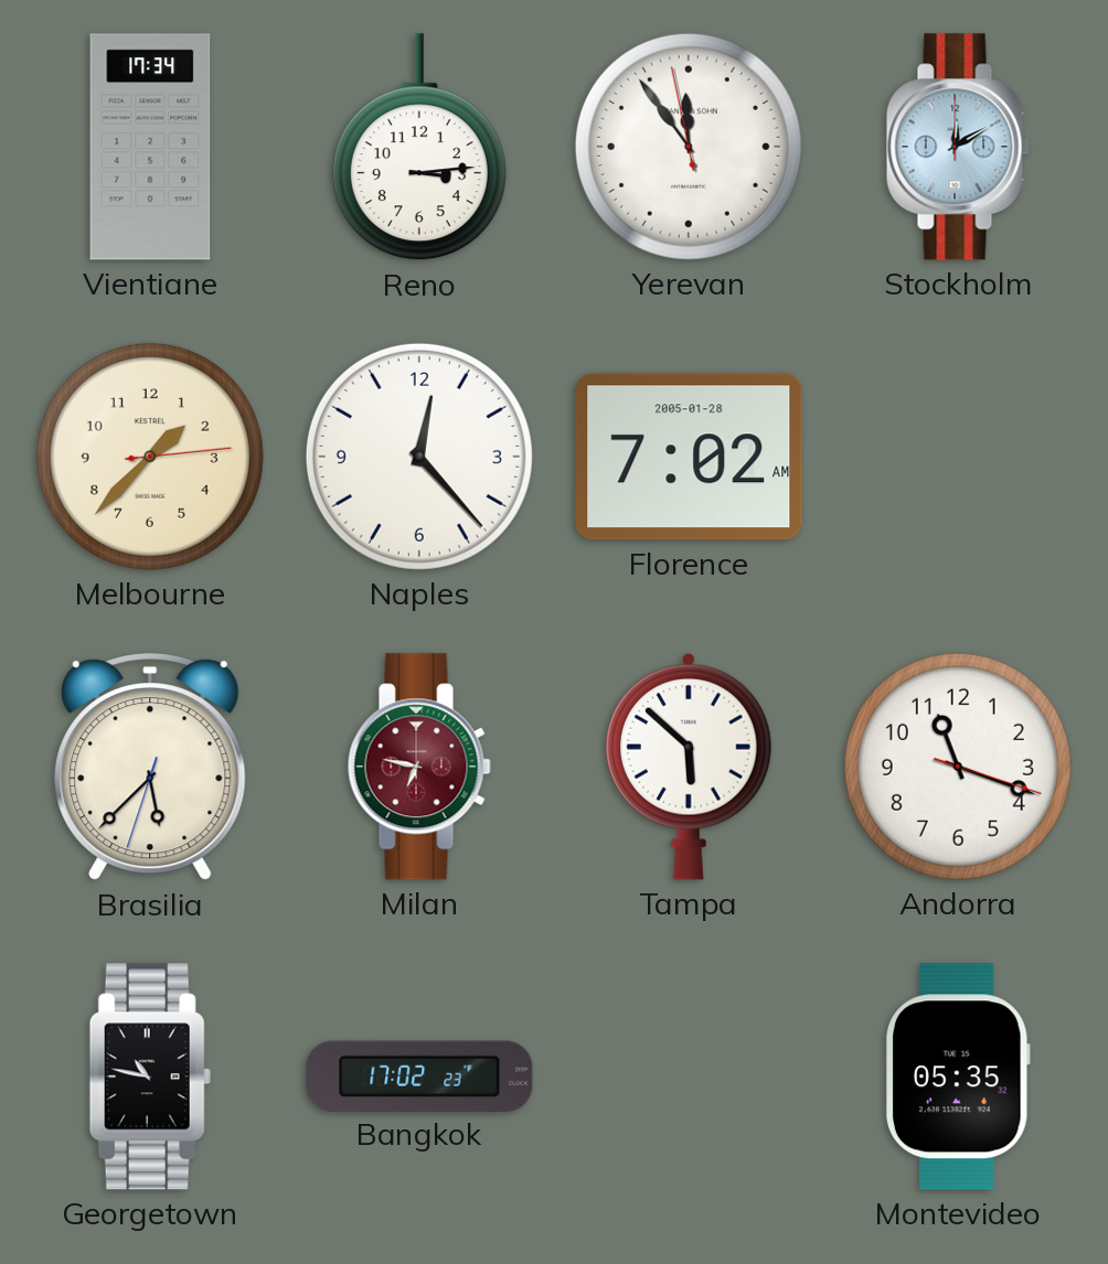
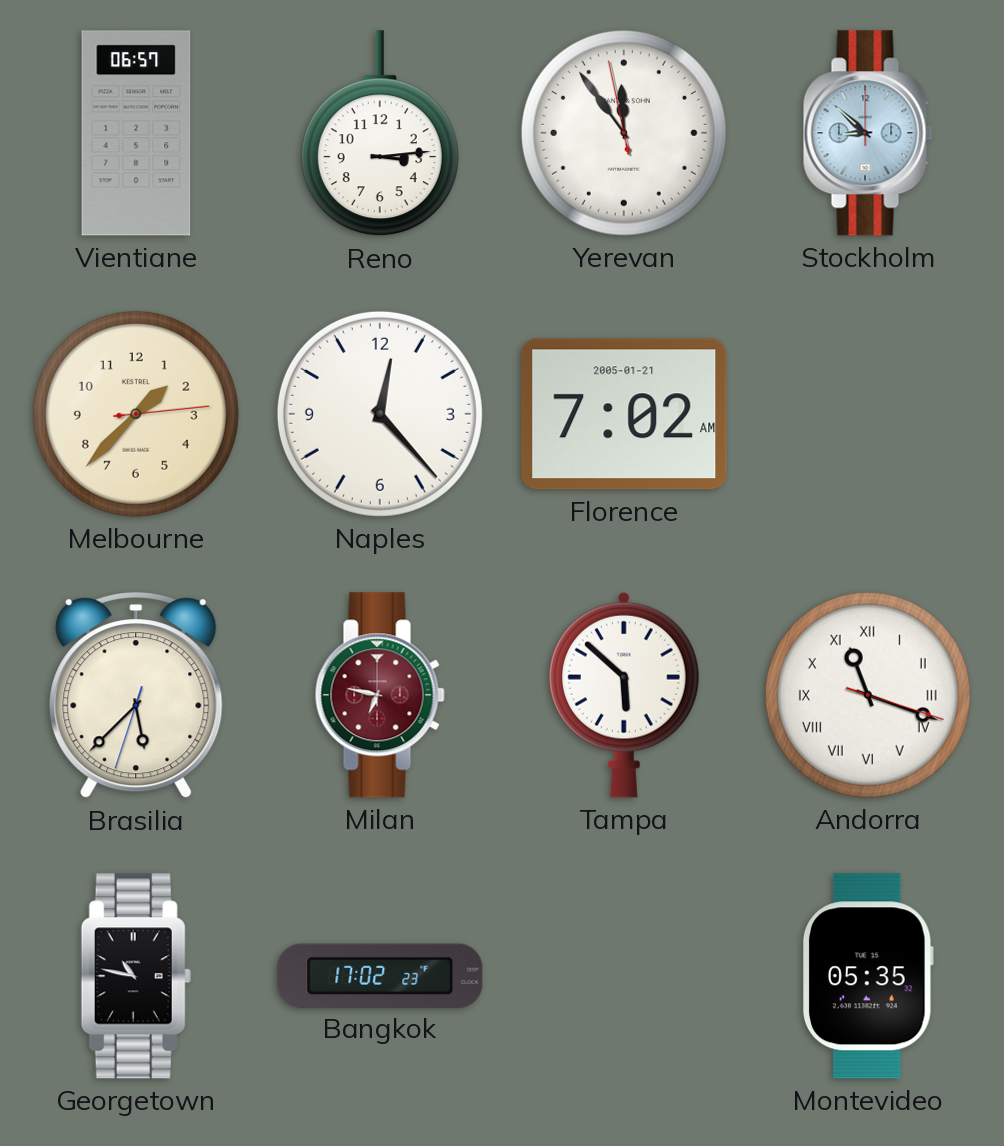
Vientiane: 17:34 -> 06:57
Stockholm: 12:10 -> 8:52
Florence date: 2005-01-28 -> 2005-01-21
Andorra numerals: Arabic -> Roman
